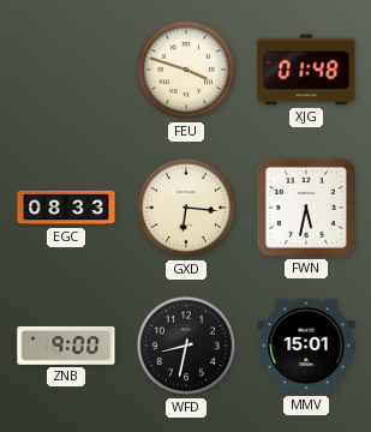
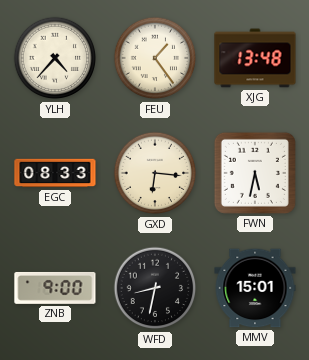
YLH: none -> 4:37
FEU: 3:48 -> 1:24
XJG: 01:48 -> 13:48
